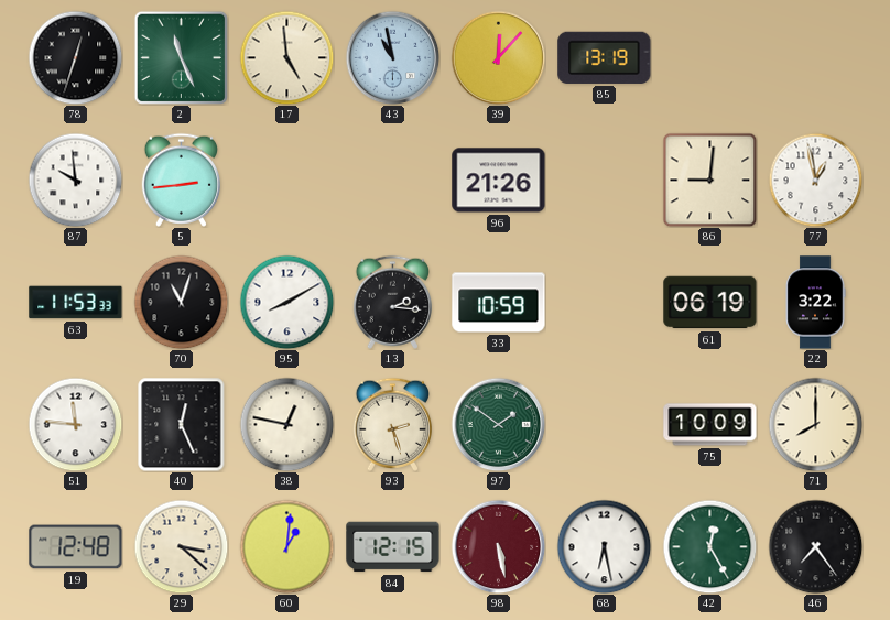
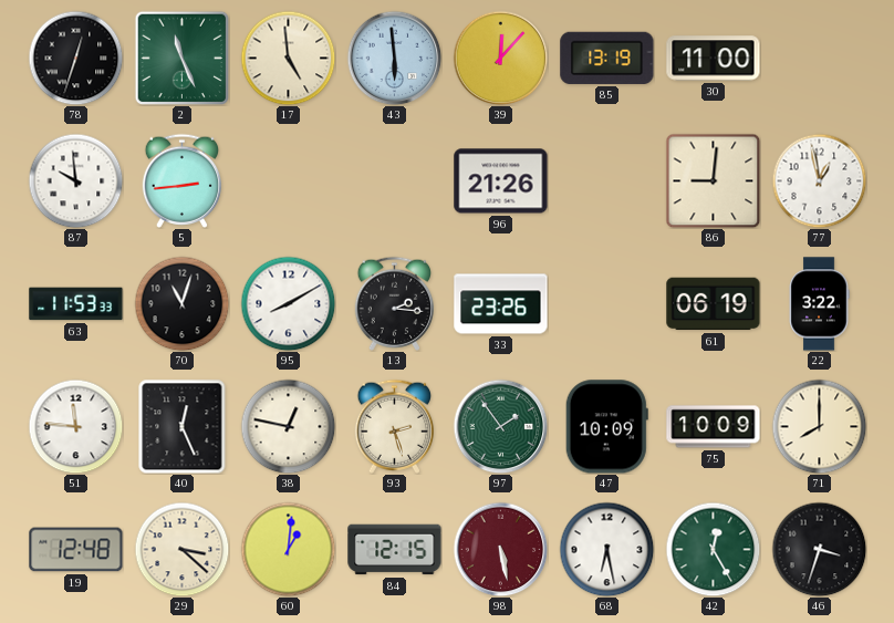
43: 10:58 -> 5:59
30: none -> 11:00
33: 10:59 -> 23:26
97: 1:51 -> 1:54
47: none -> 10:09
46: 7:24 -> 3:33
